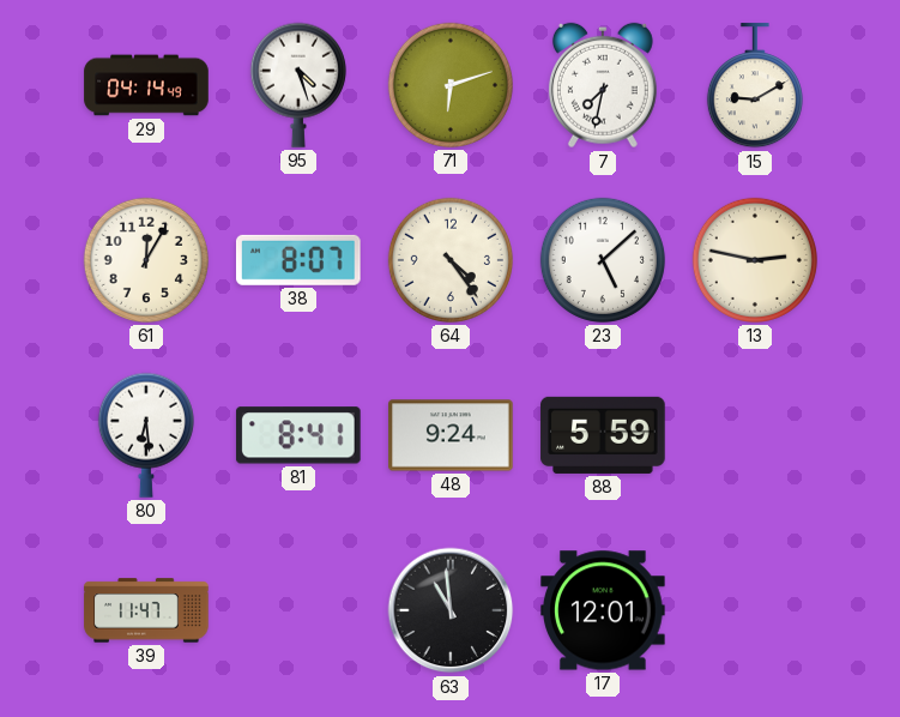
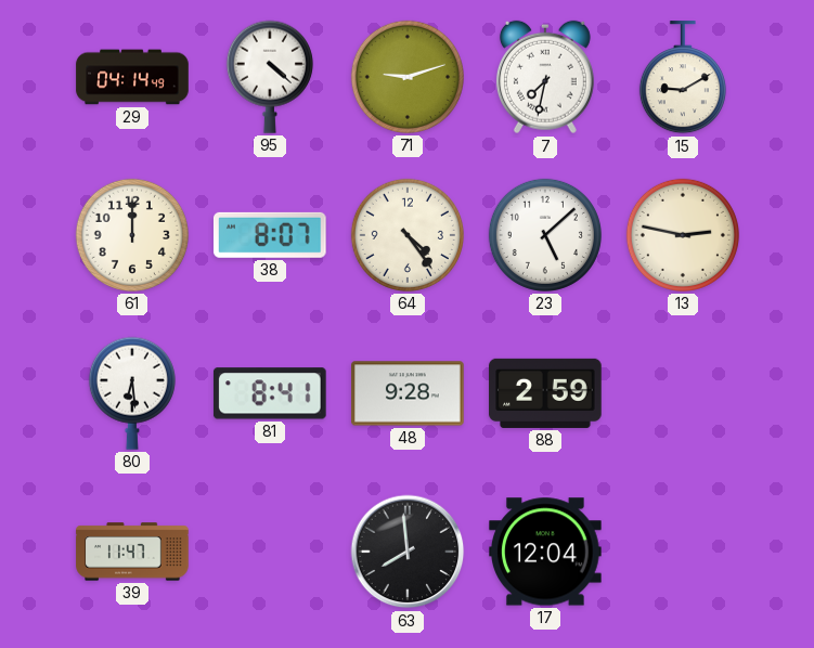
95: 4:27 -> 4:22
71: 6:12 -> 9:12
61: 12:05 -> 12:00
48: 9:24 -> 9:28
88: 5:59 -> 2:59
63: 10:59 -> 7:59
17: 12:01 -> 12:04
